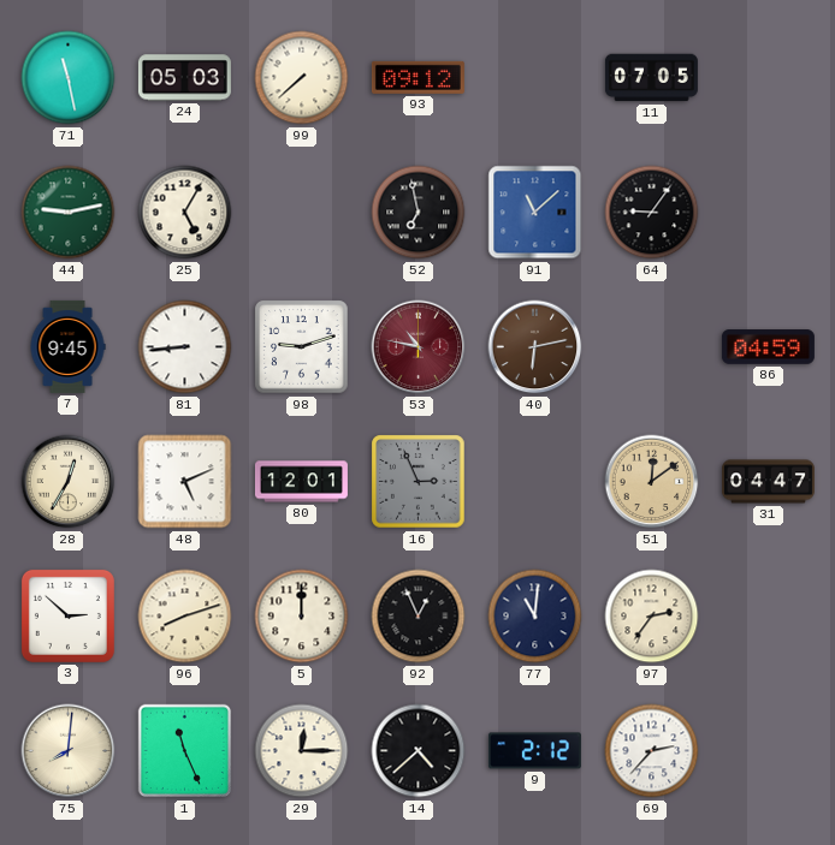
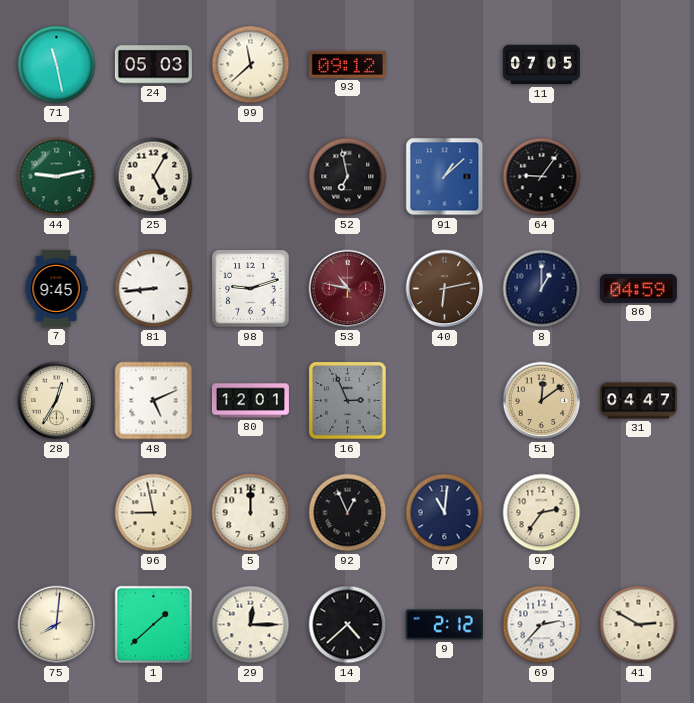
99: 7:38 -> 11:38
91: 11:08 -> 1:08
8: none -> 1:00
3: 2:52 -> none
96: 8:12 -> 8:58
1: 11:26 -> 1:38
41: none -> 2:50
